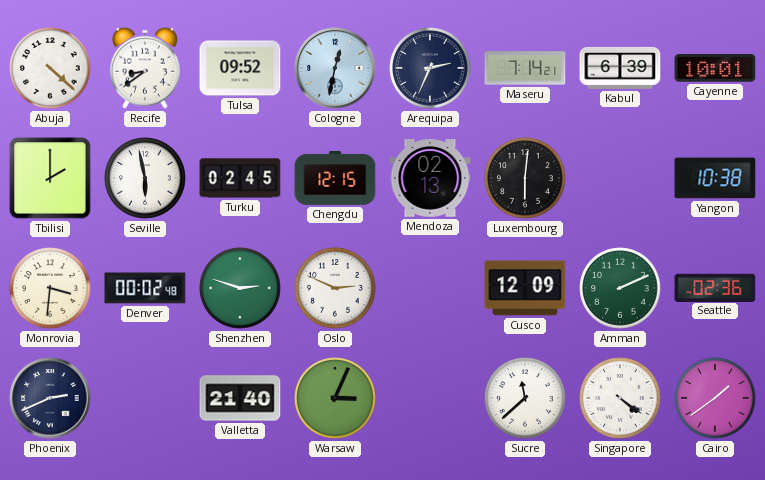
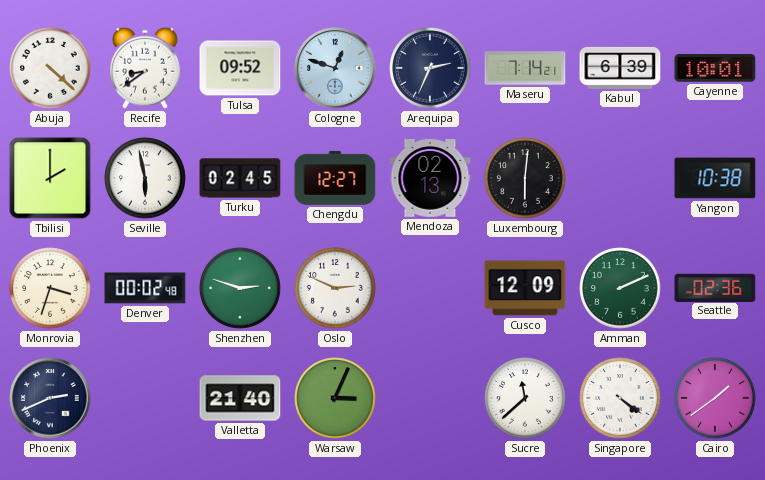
Cologne: 12:32 -> 12:48
Chengdu: 12:15 -> 12:27
Monrovia: 3:31 -> 3:33
